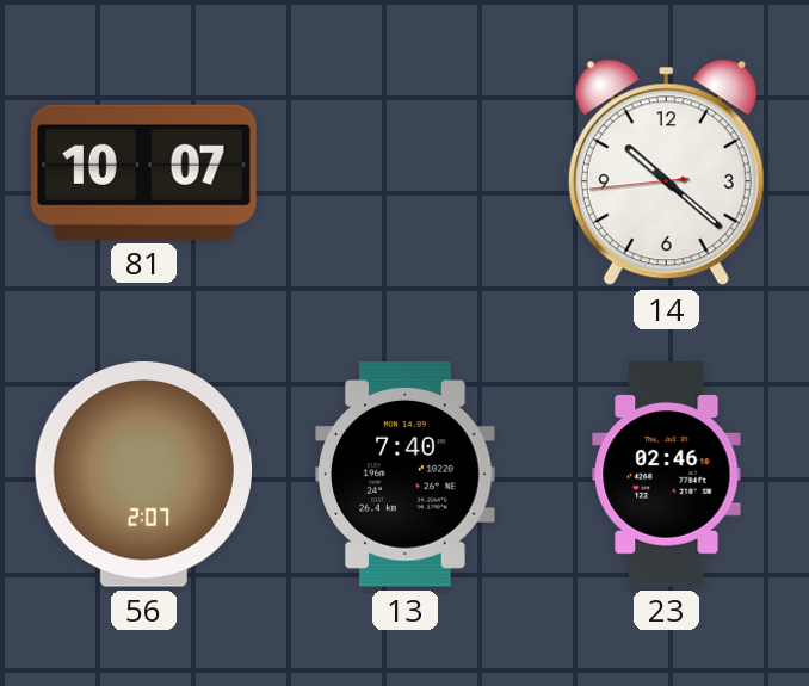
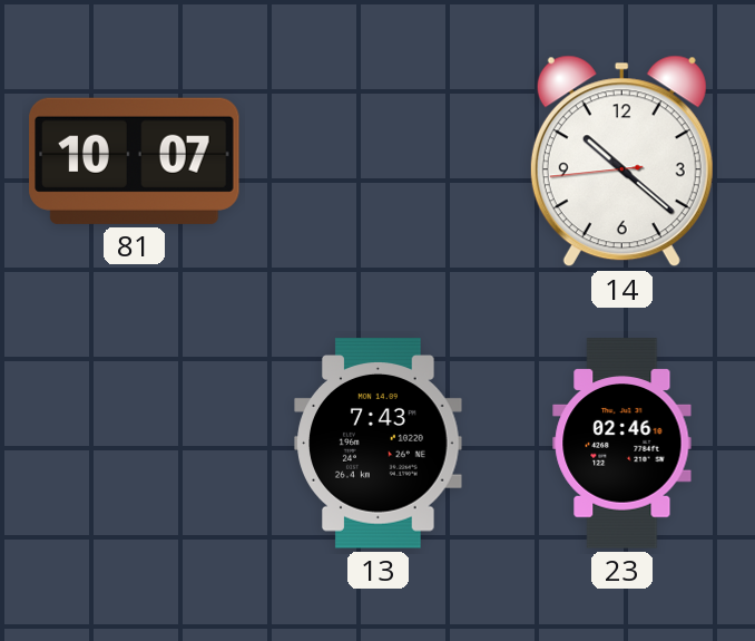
56: 2:07 -> none
13: 7:40 -> 7:43
